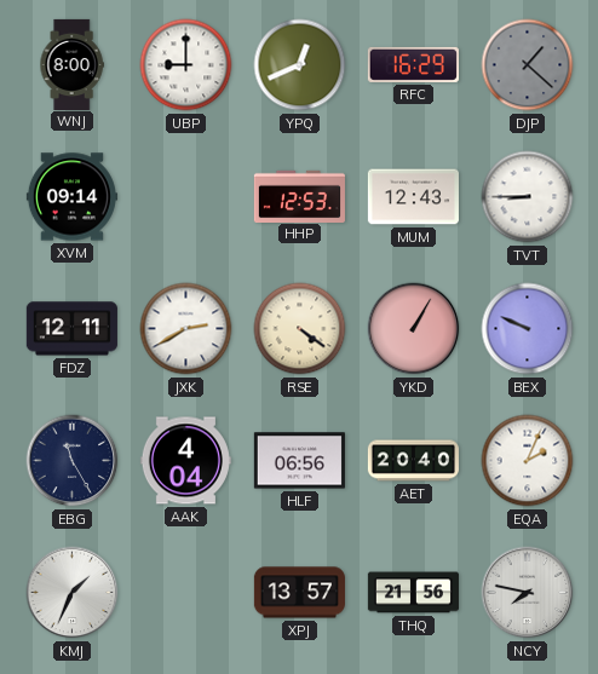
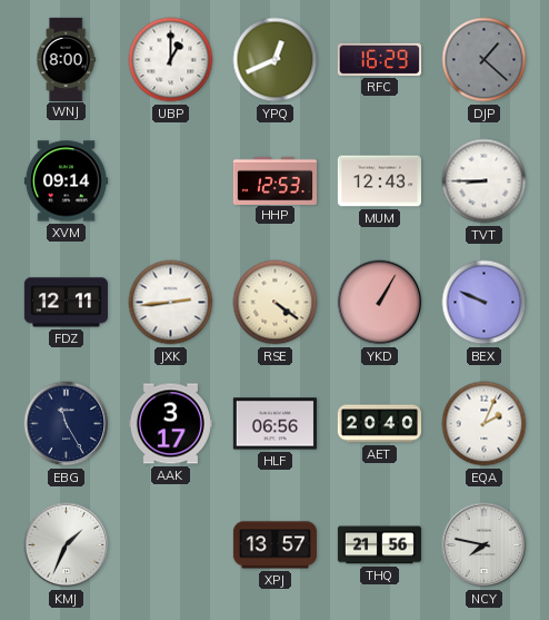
UBP: 9:00 -> 1:00
JXK: 2:40 -> 2:44
AAK: 4:04 -> 3:17
